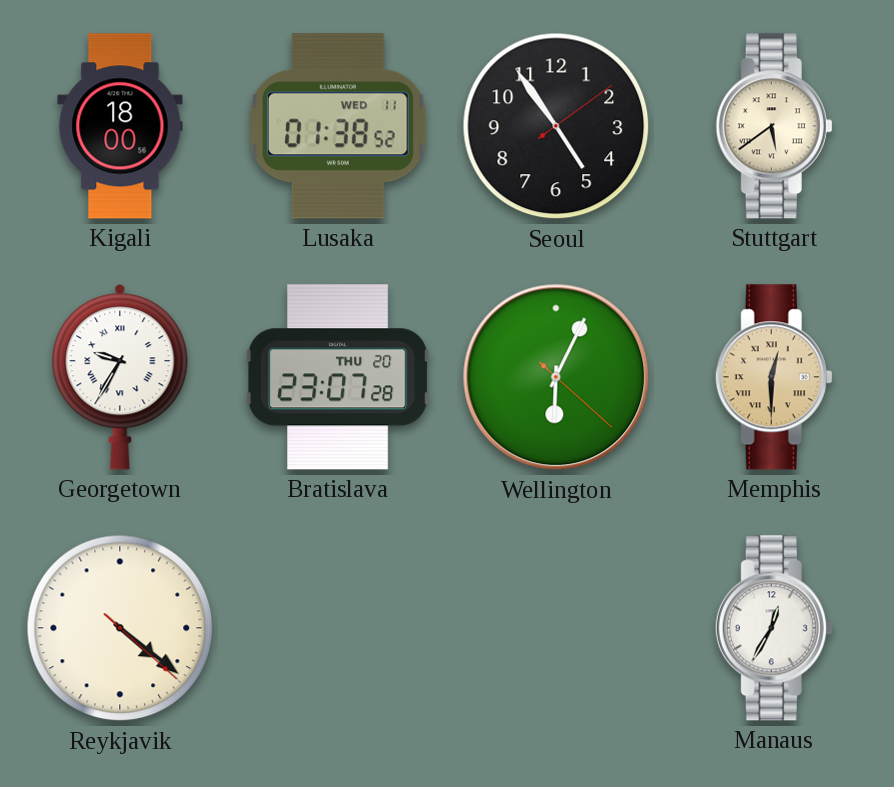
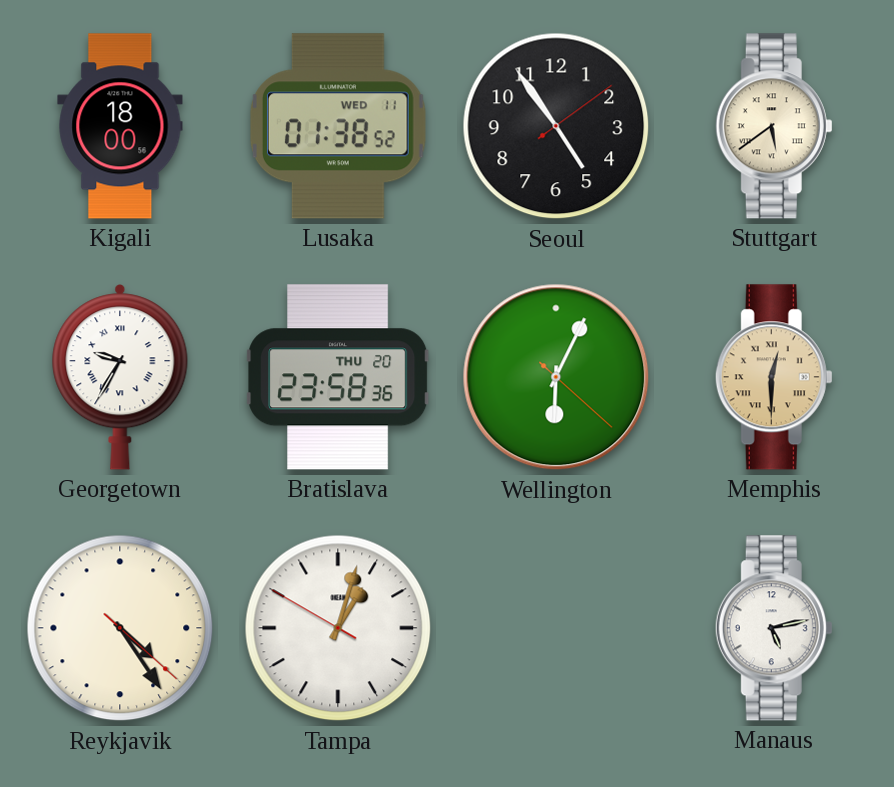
Bratislava: 23:07 -> 23:58
Reykjavik: 4:21 -> 4:24
Tampa: none -> 1:02
Manaus: 12:35 -> 5:13
